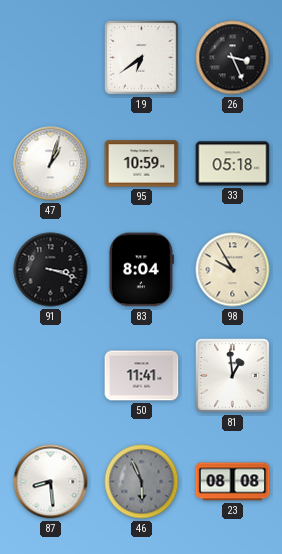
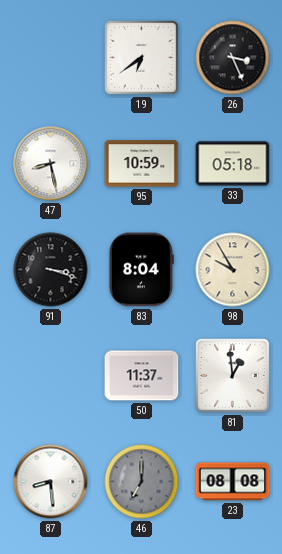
47: 1:03 -> 8:28
50: 11:41 -> 11:37
46: 5:56 -> 7:00
